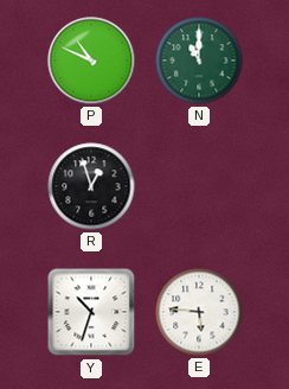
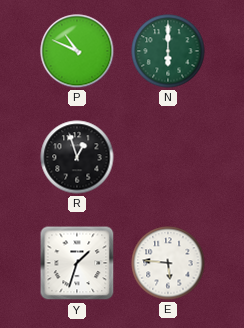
N: 11:00 -> 6:00
Y: 10:33 -> 1:33
